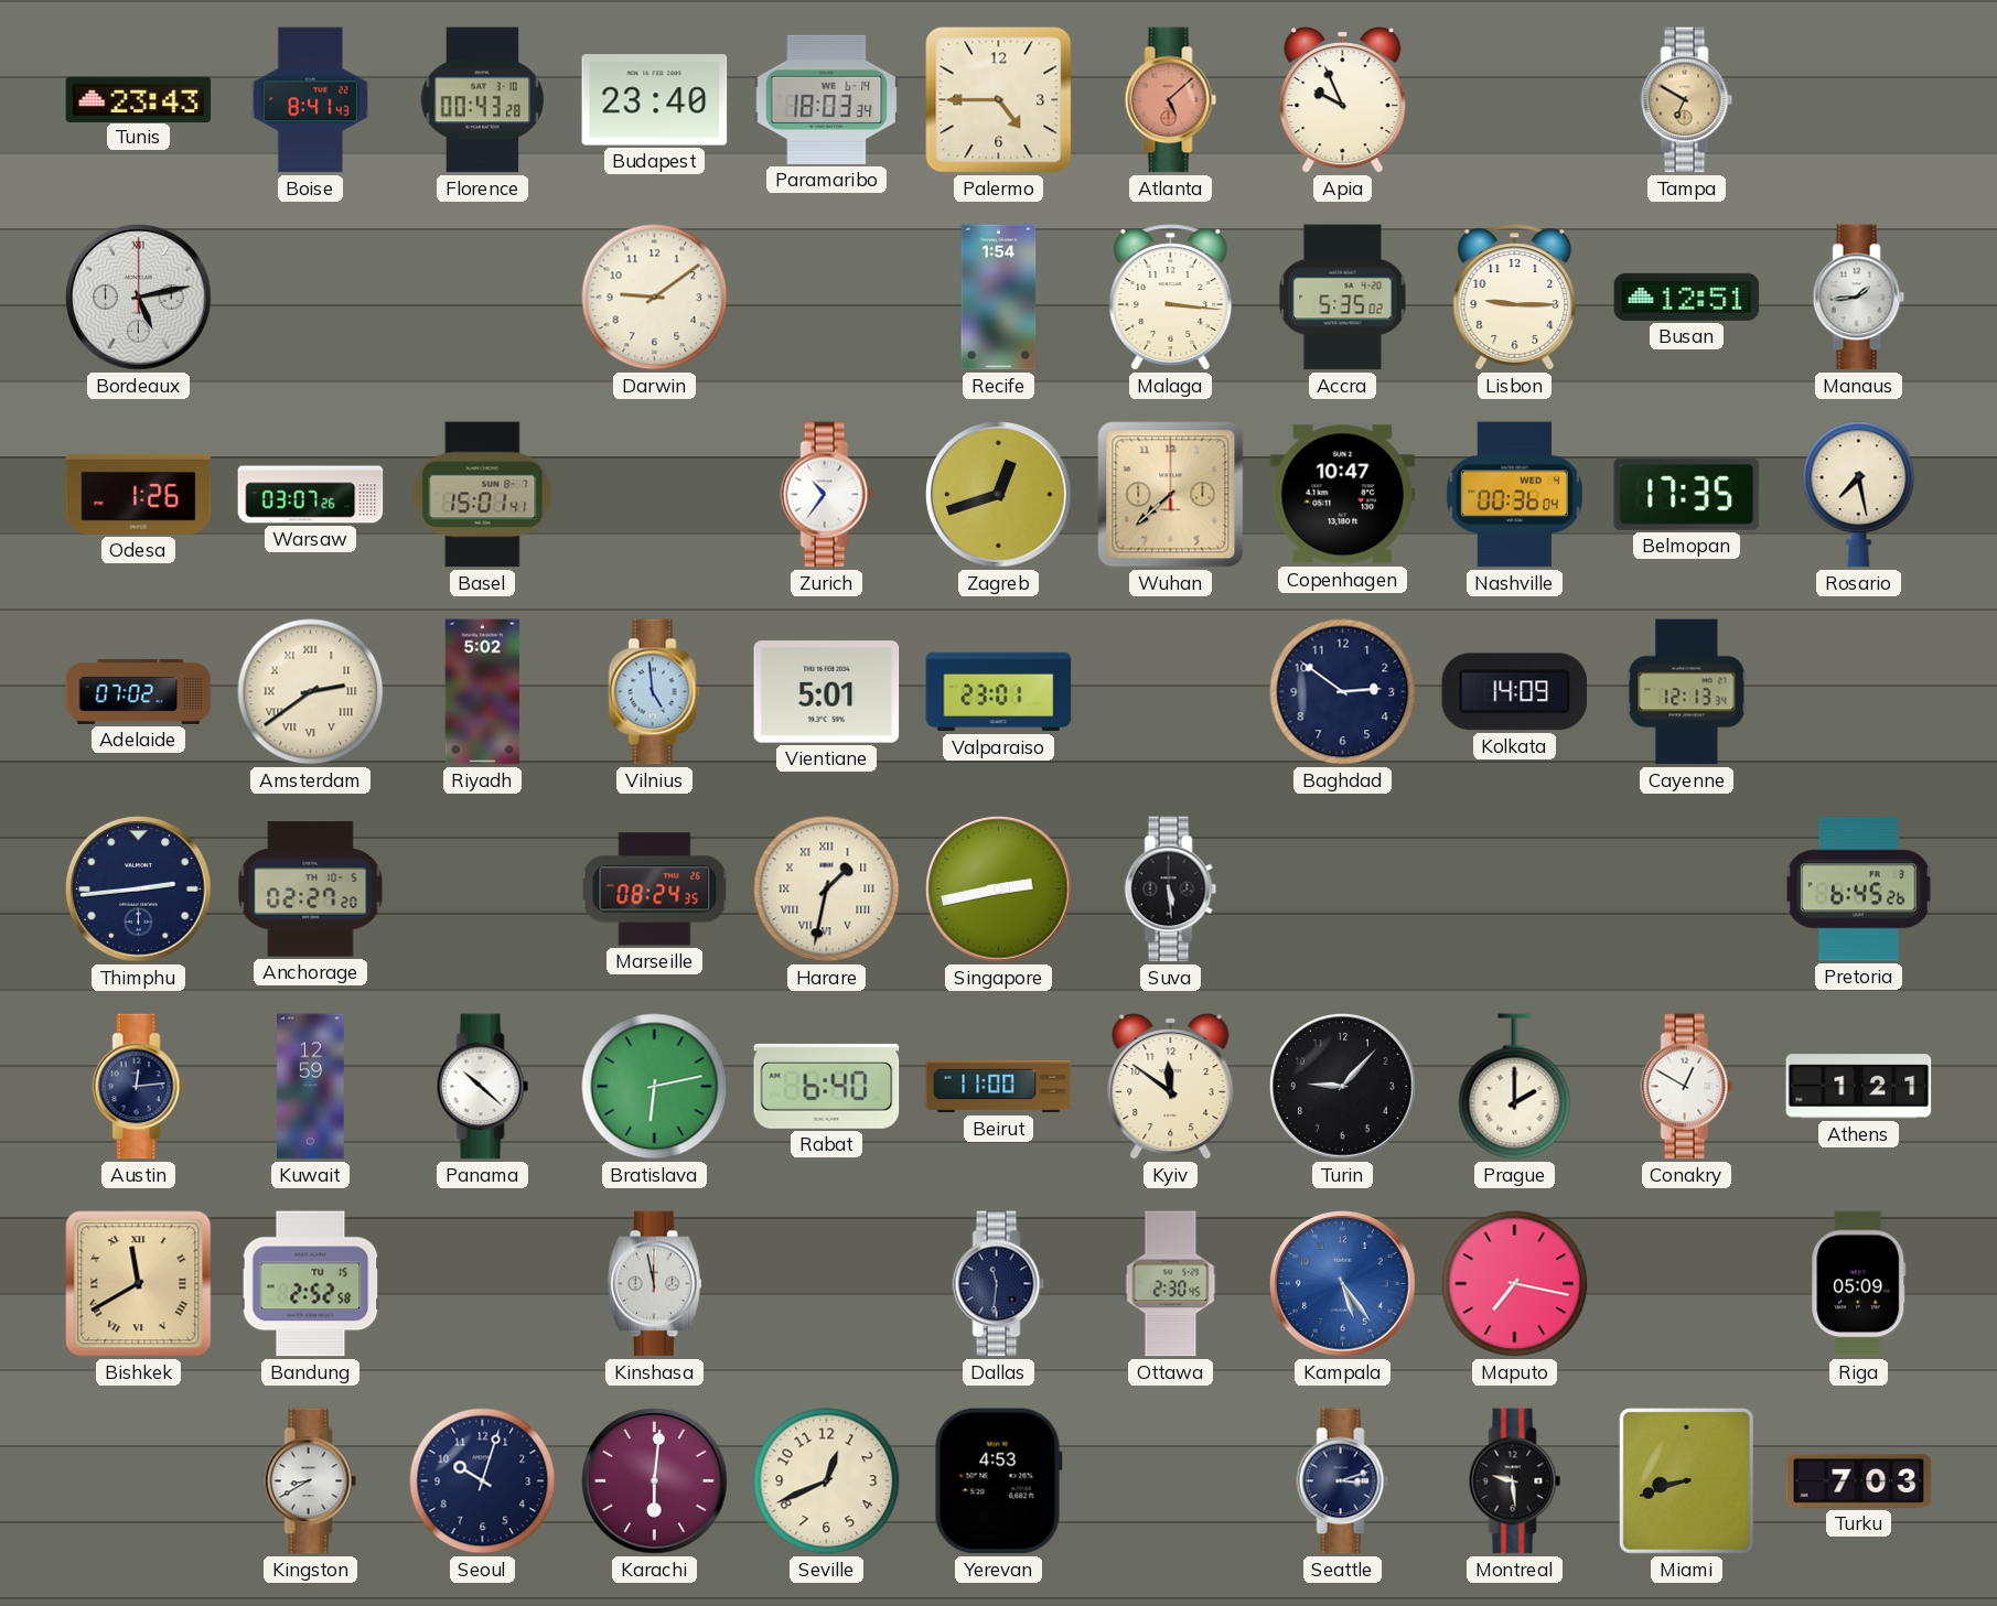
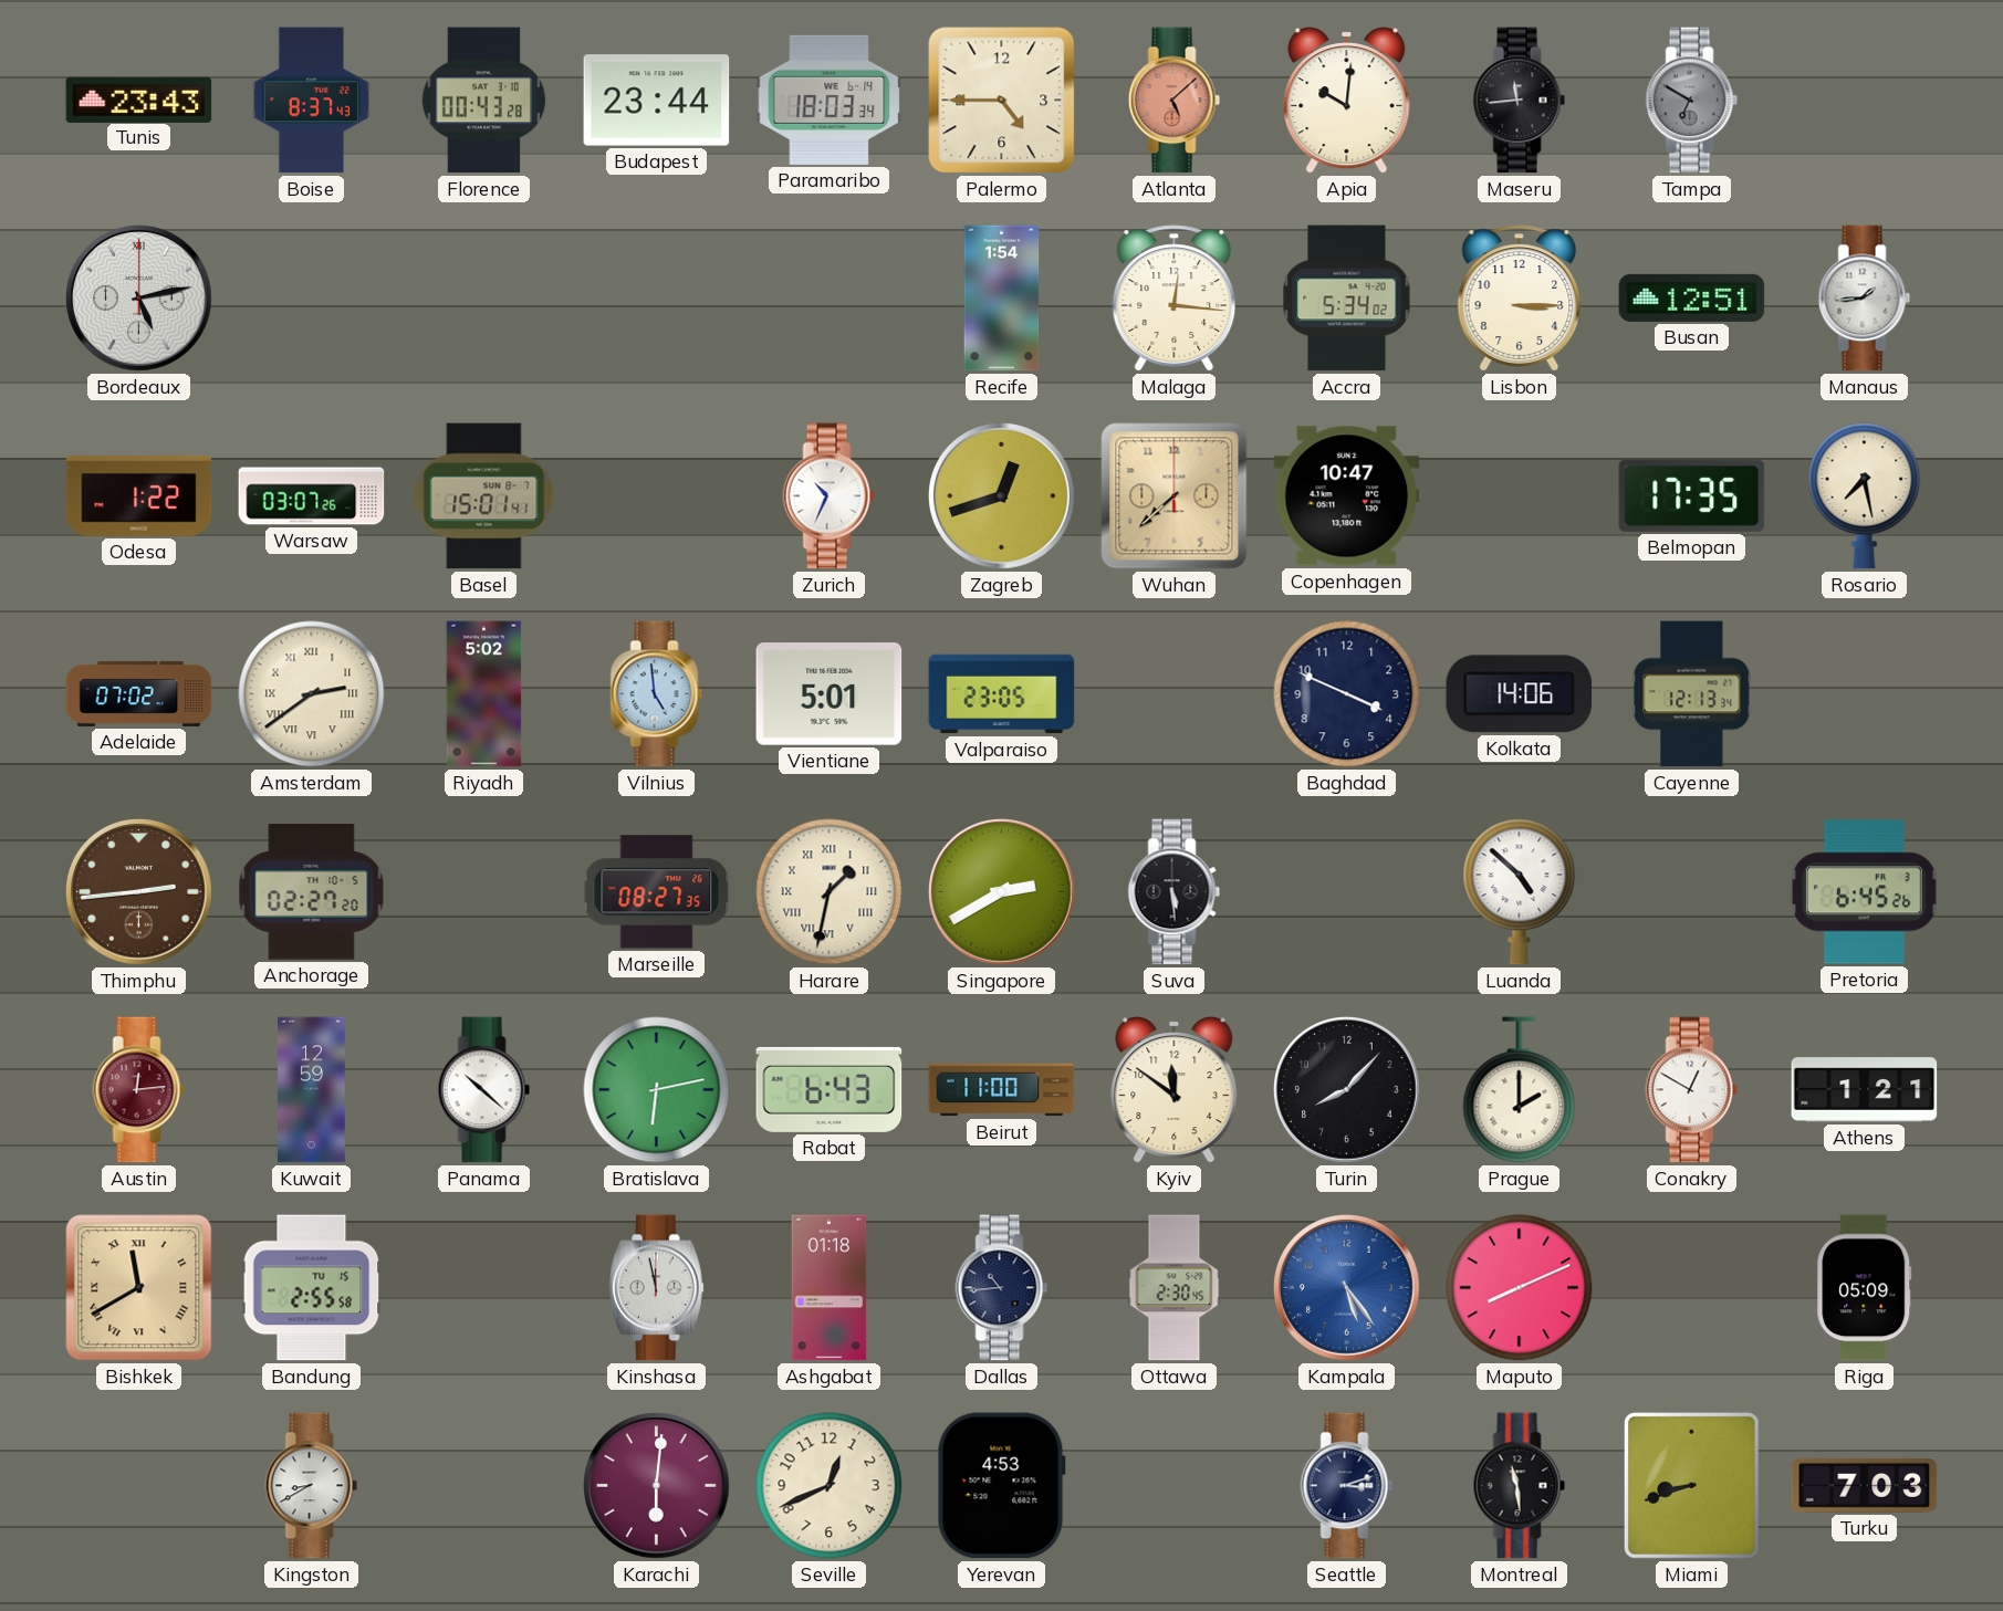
Boise: 8:41 -> 8:37
Budapest: 23:40 -> 23:44
Apia: 9:56 -> 10:01
Maseru: none -> 11:44
Tampa dial: champagne -> grey
Darwin: 9:09 -> none
Malaga: 3:16 -> 12:16
Accra: 5:35 -> 5:34
Lisbon: 9:15 -> 3:15
Odesa: 1:26 -> 1:22
Zurich: 10:36 -> 10:34
Nashville: 00:36 -> none
Valparaiso: 23:01 -> 23:05
Baghdad: 2:51 -> 3:49
Kolkata: 14:09 -> 14:06
Thimphu dial: navy -> brown
Marseille: 08:24 -> 08:27
Singapore: 2:43 -> 2:40
Luanda: none -> 4:52
Austin dial: navy -> burgundy
Rabat: 6:40 -> 6:43
Turin: 9:07 -> 8:07
Bandung: 2:52 -> 2:55
Ashgabat: none -> 01:18
Dallas: 11:31 -> 10:44
Maputo: 7:17 -> 8:11
Seoul: 10:03 -> none
Montreal: 9:29 -> 11:29
